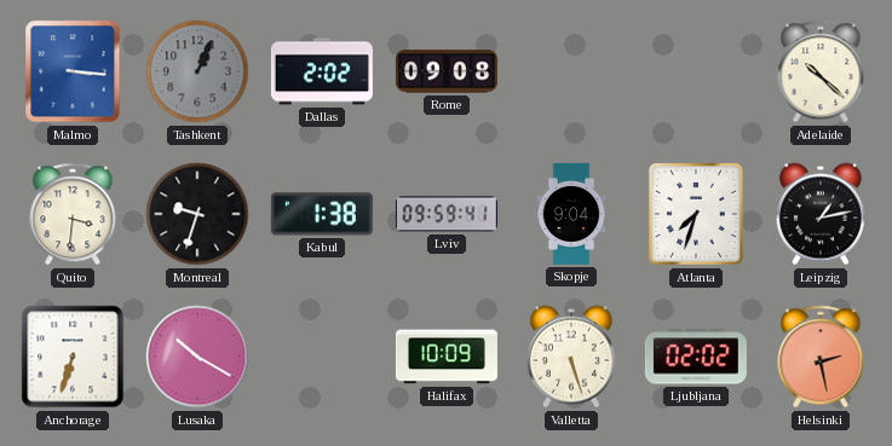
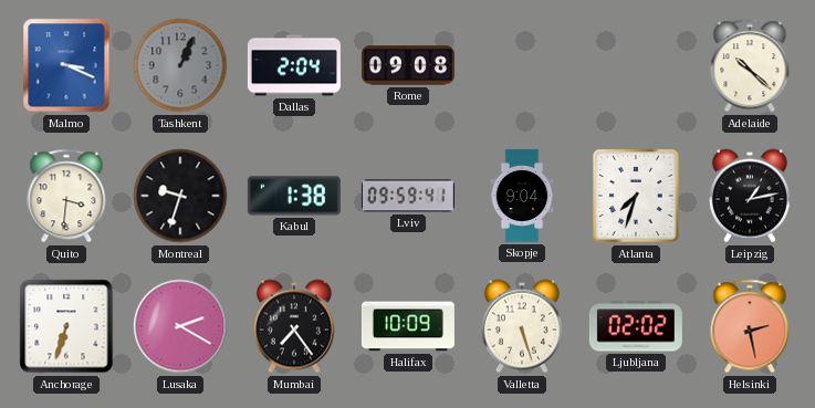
Malmo: 3:16 -> 3:19
Dallas: 2:02 -> 2:04
Lusaka: 10:20 -> 2:20
Mumbai: none -> 7:24
